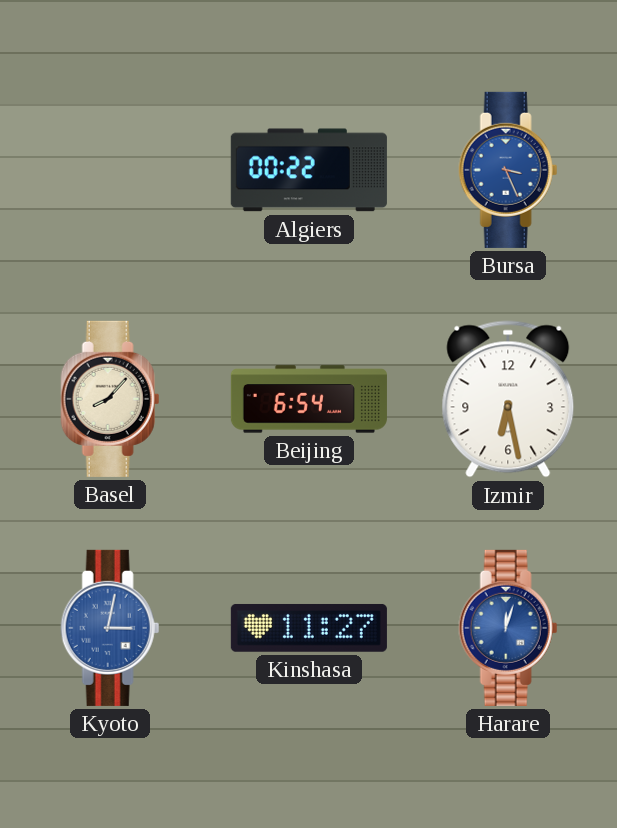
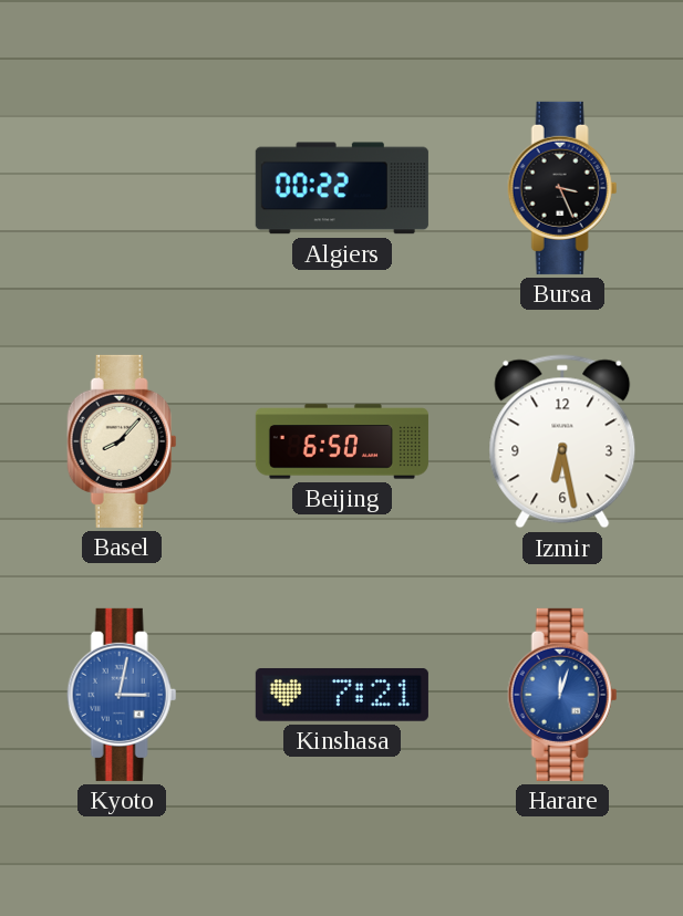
Bursa dial: blue -> black
Beijing: 6:54 -> 6:50
Kinshasa: 11:27 -> 7:21
